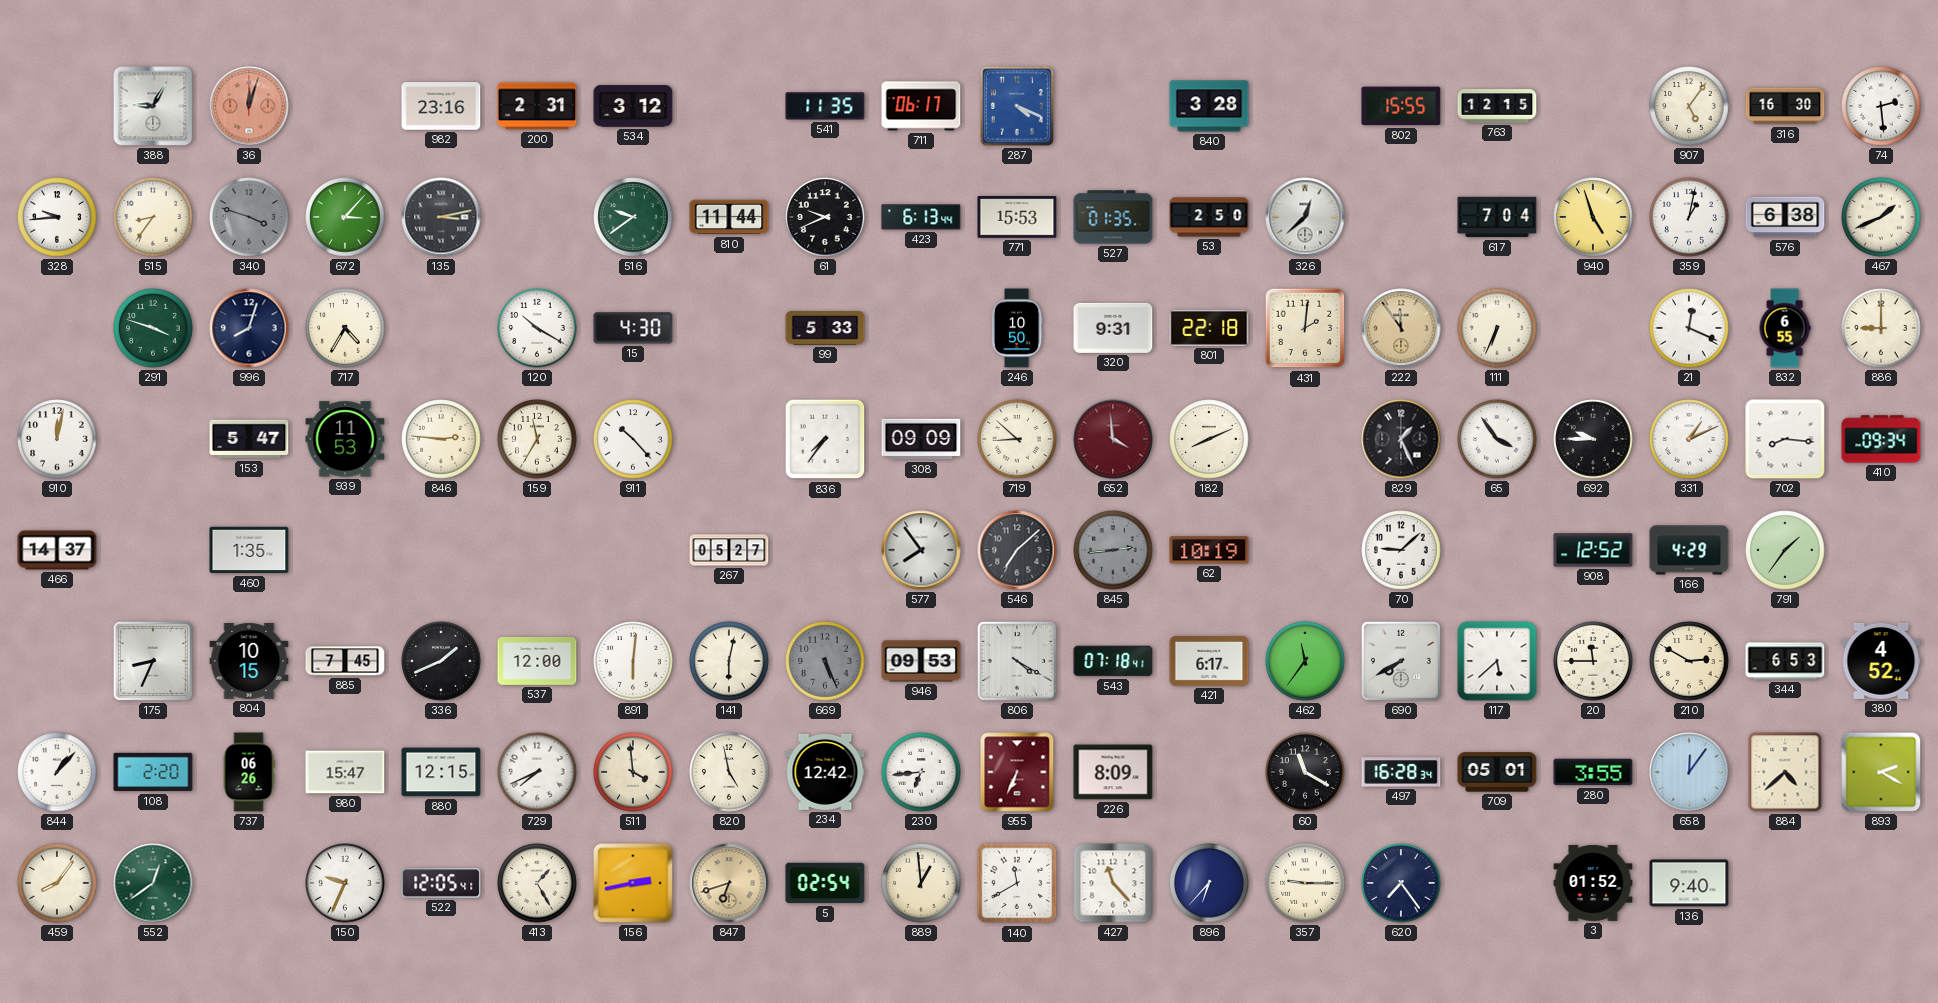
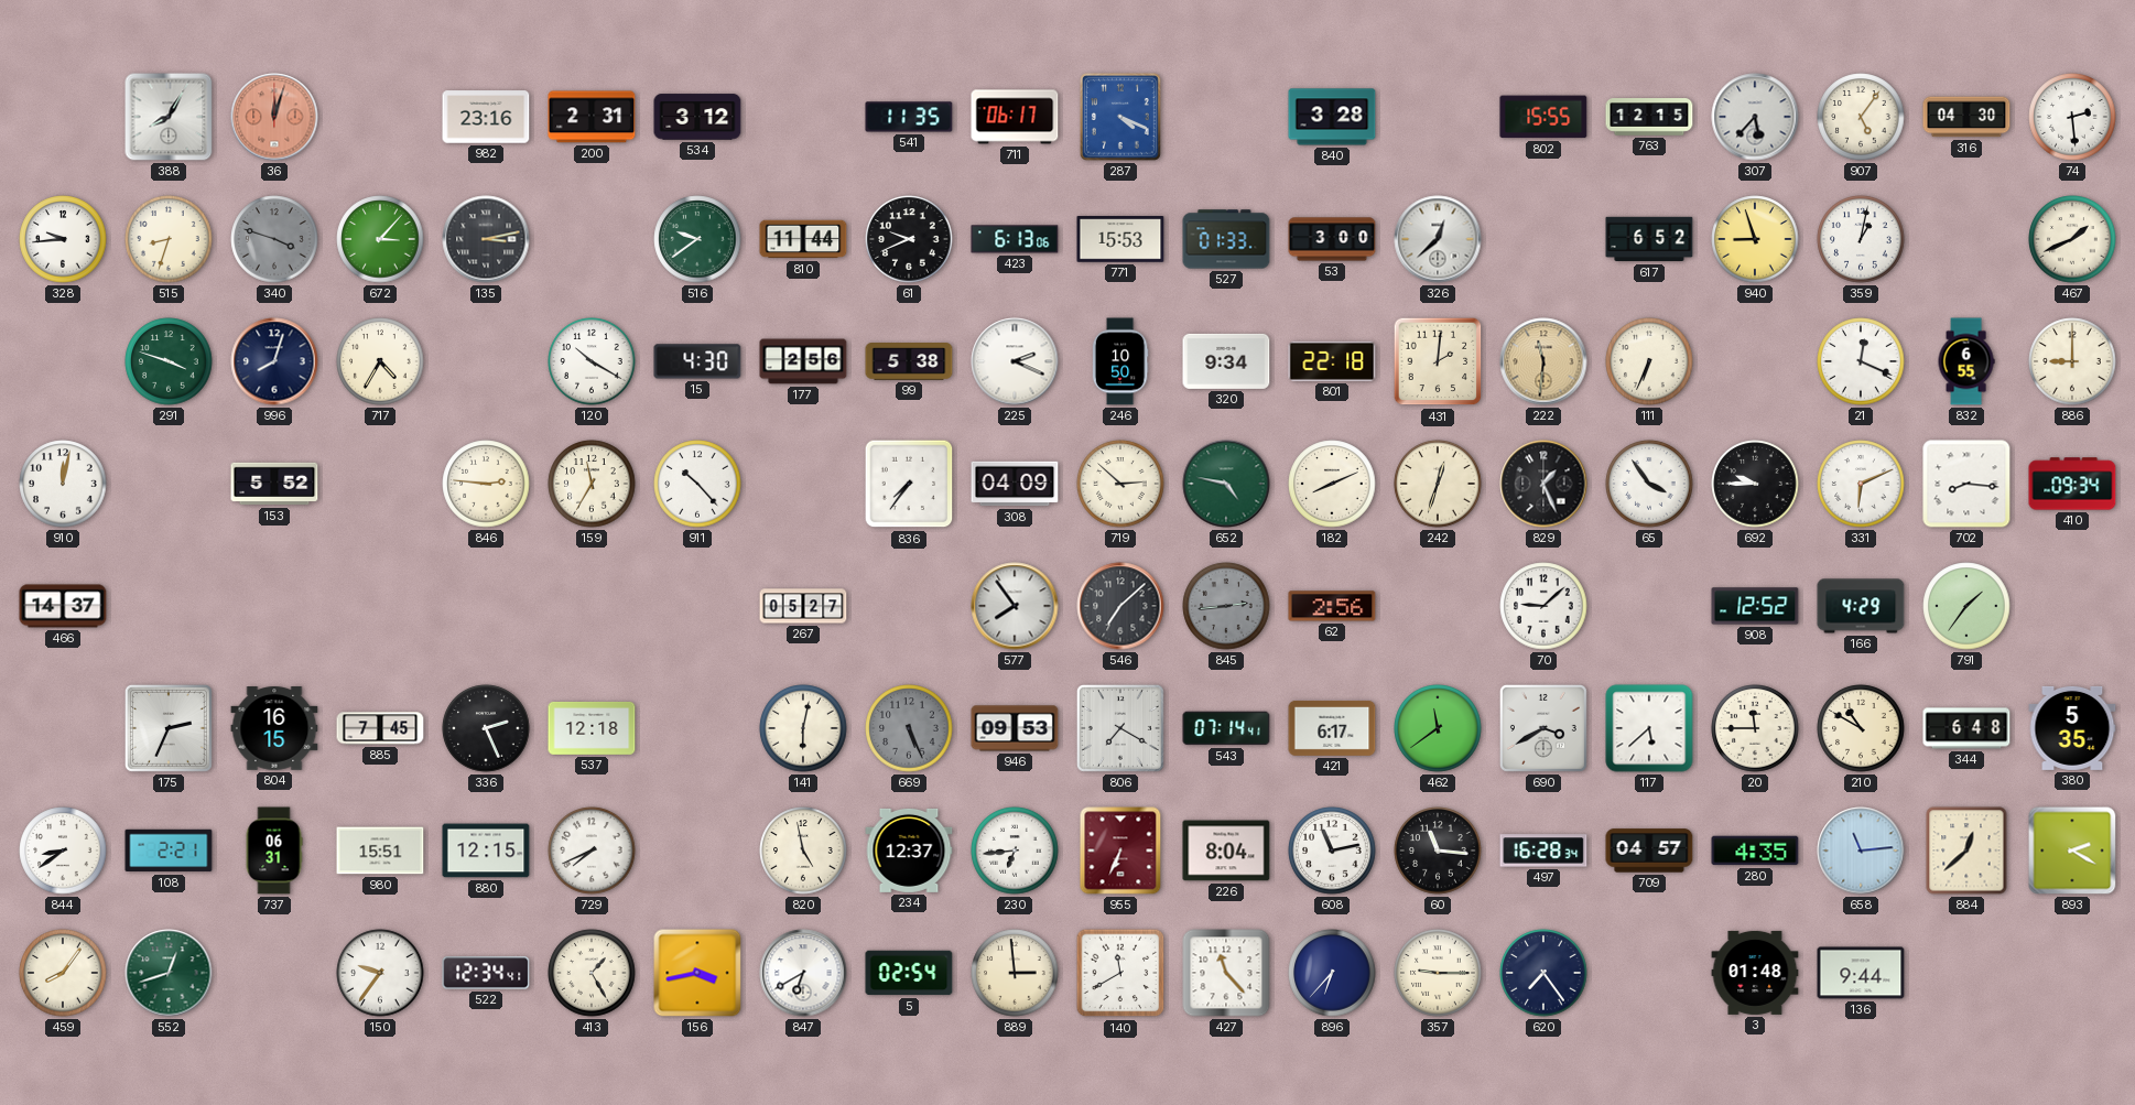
388: 9:05 -> 8:05
307: none -> 5:37
316: 16:30 -> 04:30
515: 8:36 -> 8:33
423: 6:13:44 -> 6:13:06
527: 01:35 -> 01:33
53: 2:50 -> 3:00
617: 7:04 -> 6:52
940: 4:57 -> 8:57
576: 6:38 -> none
177: none -> 2:56
99: 5:33 -> 5:38
225: none -> 2:19
320: 9:31 -> 9:34
222: 11:54 -> 11:31
153: 5:47 -> 5:52
939: 11:53 -> none
308: 09:09 -> 04:09
719: 8:52 -> 2:52
652: 3:59 -> 4:47
652 dial: burgundy -> green
242: none -> 12:33
331: 1:11 -> 6:11
460: 1:35 -> none
62: 10:19 -> 2:56
175: 8:34 -> 2:34
804: 10:15 -> 16:15
336: 1:41 -> 2:26
537: 12:00 -> 12:18
891: 6:01 -> none
806: 4:20 -> 7:20
543: 07:18 -> 07:14
462: 11:36 -> 11:39
690: 7:40 -> 3:40
210: 2:50 -> 10:50
344: 6:53 -> 6:48
380: 4:52 -> 5:35
844: 1:07 -> 8:39
108: 2:20 -> 2:21
737: 06:26 -> 06:31
980: 15:47 -> 15:51
511: 3:59 -> none
234: 12:42 -> 12:37
226: 8:09 -> 8:04
608: none -> 11:13
60: 11:20 -> 11:16
709: 05:01 -> 04:57
280: 3:55 -> 4:35
658: 12:06 -> 11:14
884: 4:38 -> 12:38
552: 12:39 -> 12:42
150: 9:34 -> 9:36
522: 12:05 -> 12:34
156: 2:43 -> 3:43
847: 6:42 -> 6:40
847 dial: champagne -> white
889: 12:59 -> 2:59
3: 01:52 -> 01:48
136: 9:40 -> 9:44
